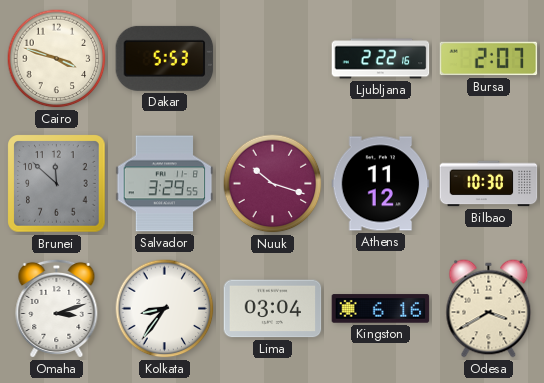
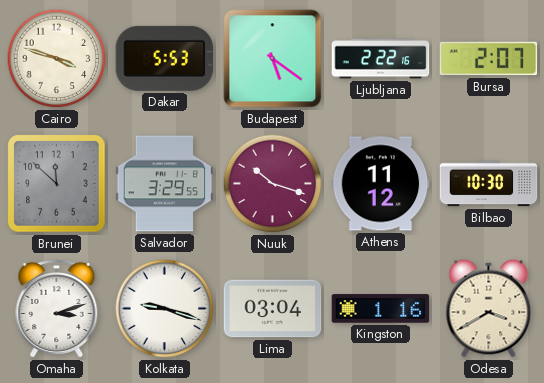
Budapest: none -> 5:21
Kolkata: 8:36 -> 9:18
Kingston: 6:16 -> 1:16
